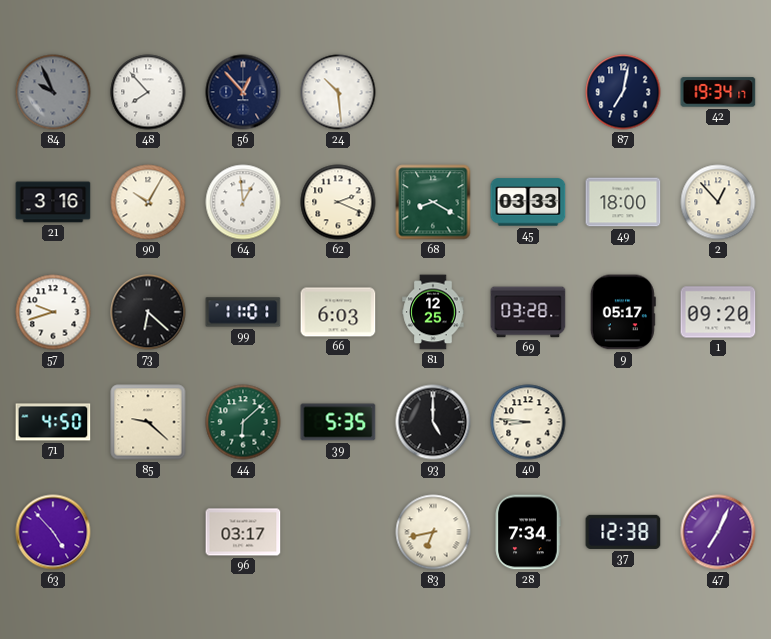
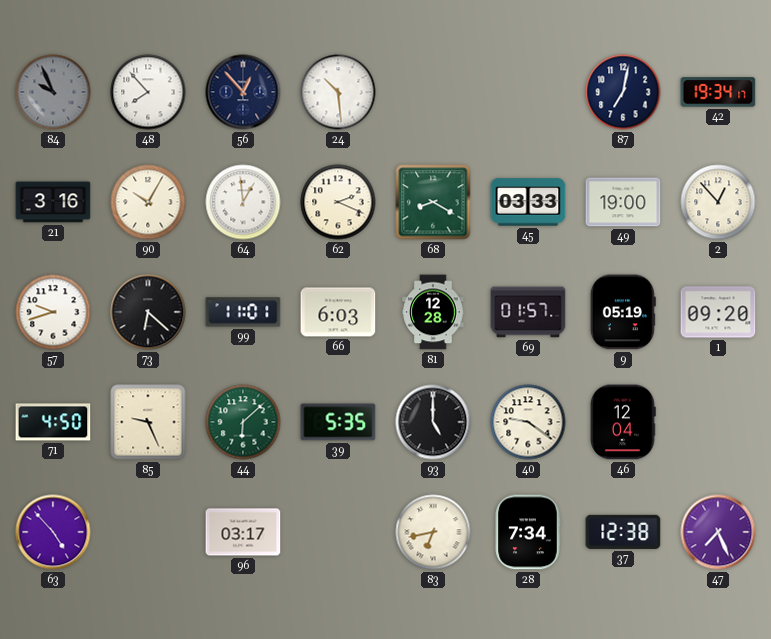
49: 18:00 -> 19:00
81: 12:25 -> 12:28
69: 03:28 -> 01:57
9: 05:17 -> 05:19
85: 9:22 -> 9:26
40: 8:46 -> 9:21
46: none -> 12:04
47: 7:04 -> 7:26
